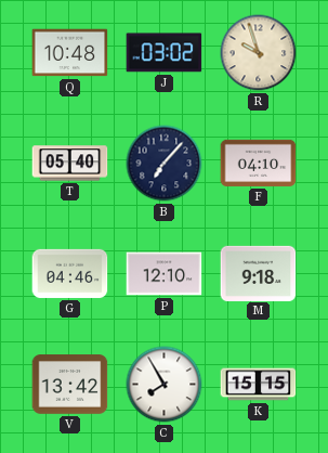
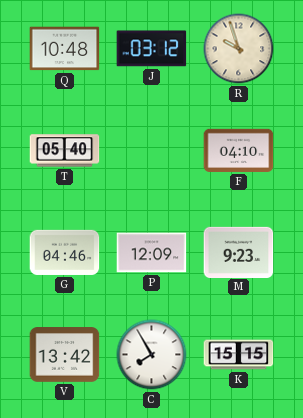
J: 03:02 -> 03:12
B: 7:07 -> none
P: 12:10 -> 12:09
M: 9:18 -> 9:23
